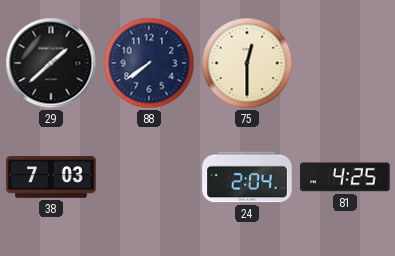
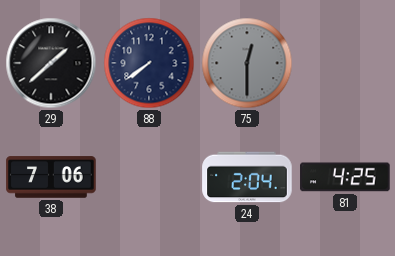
75 dial: cream -> grey
38: 7:03 -> 7:06
